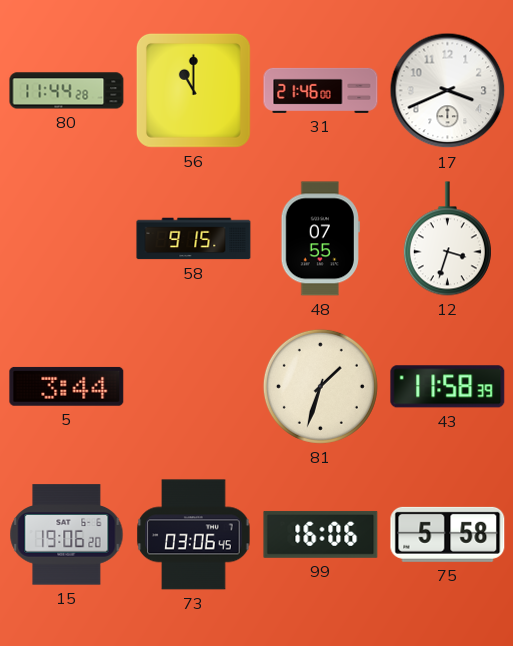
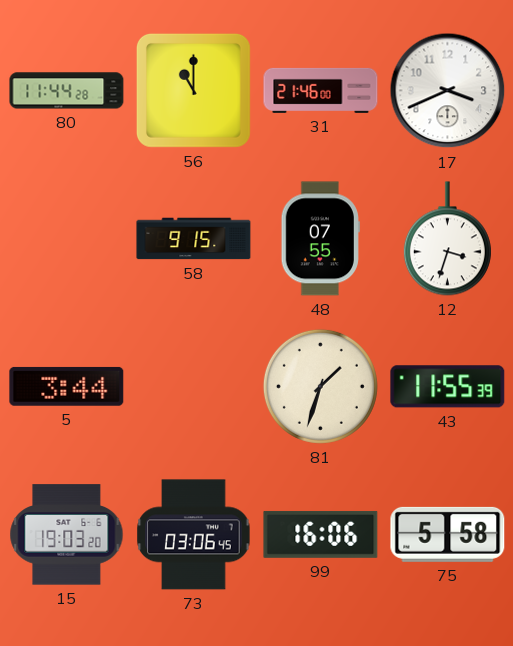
43: 11:58 -> 11:55
15: 19:06 -> 19:03
